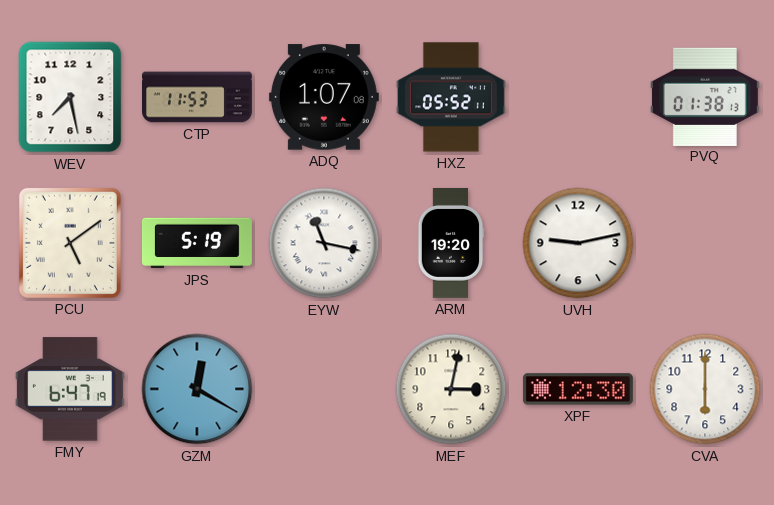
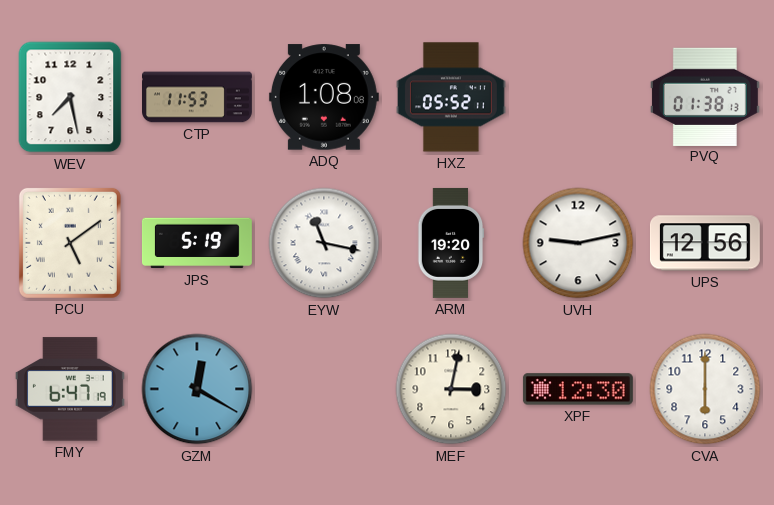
ADQ: 1:07 -> 1:08
UPS: none -> 12:56
